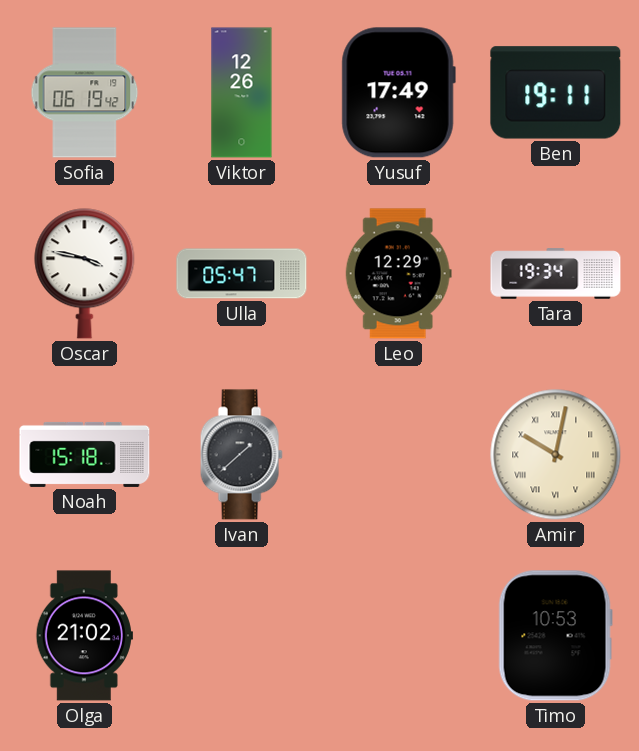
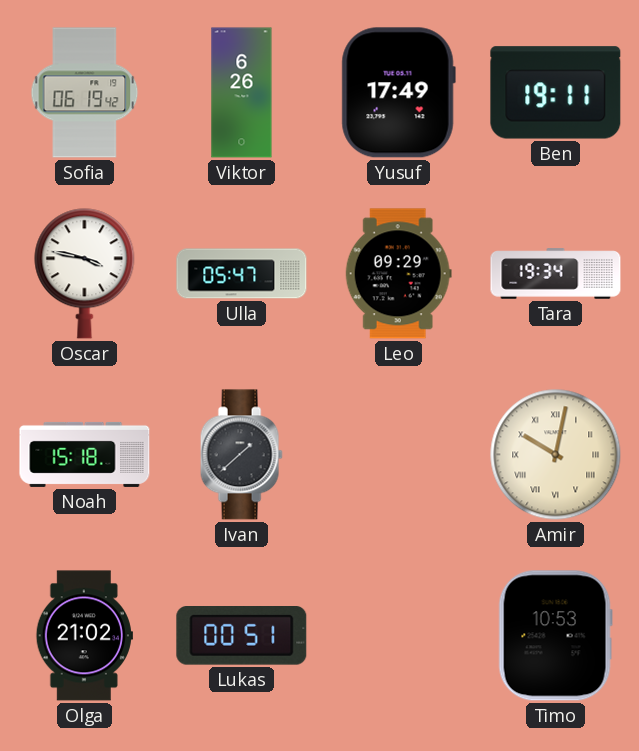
Viktor: 12:26 -> 6:26
Leo: 12:29 -> 09:29
Lukas: none -> 00:51
